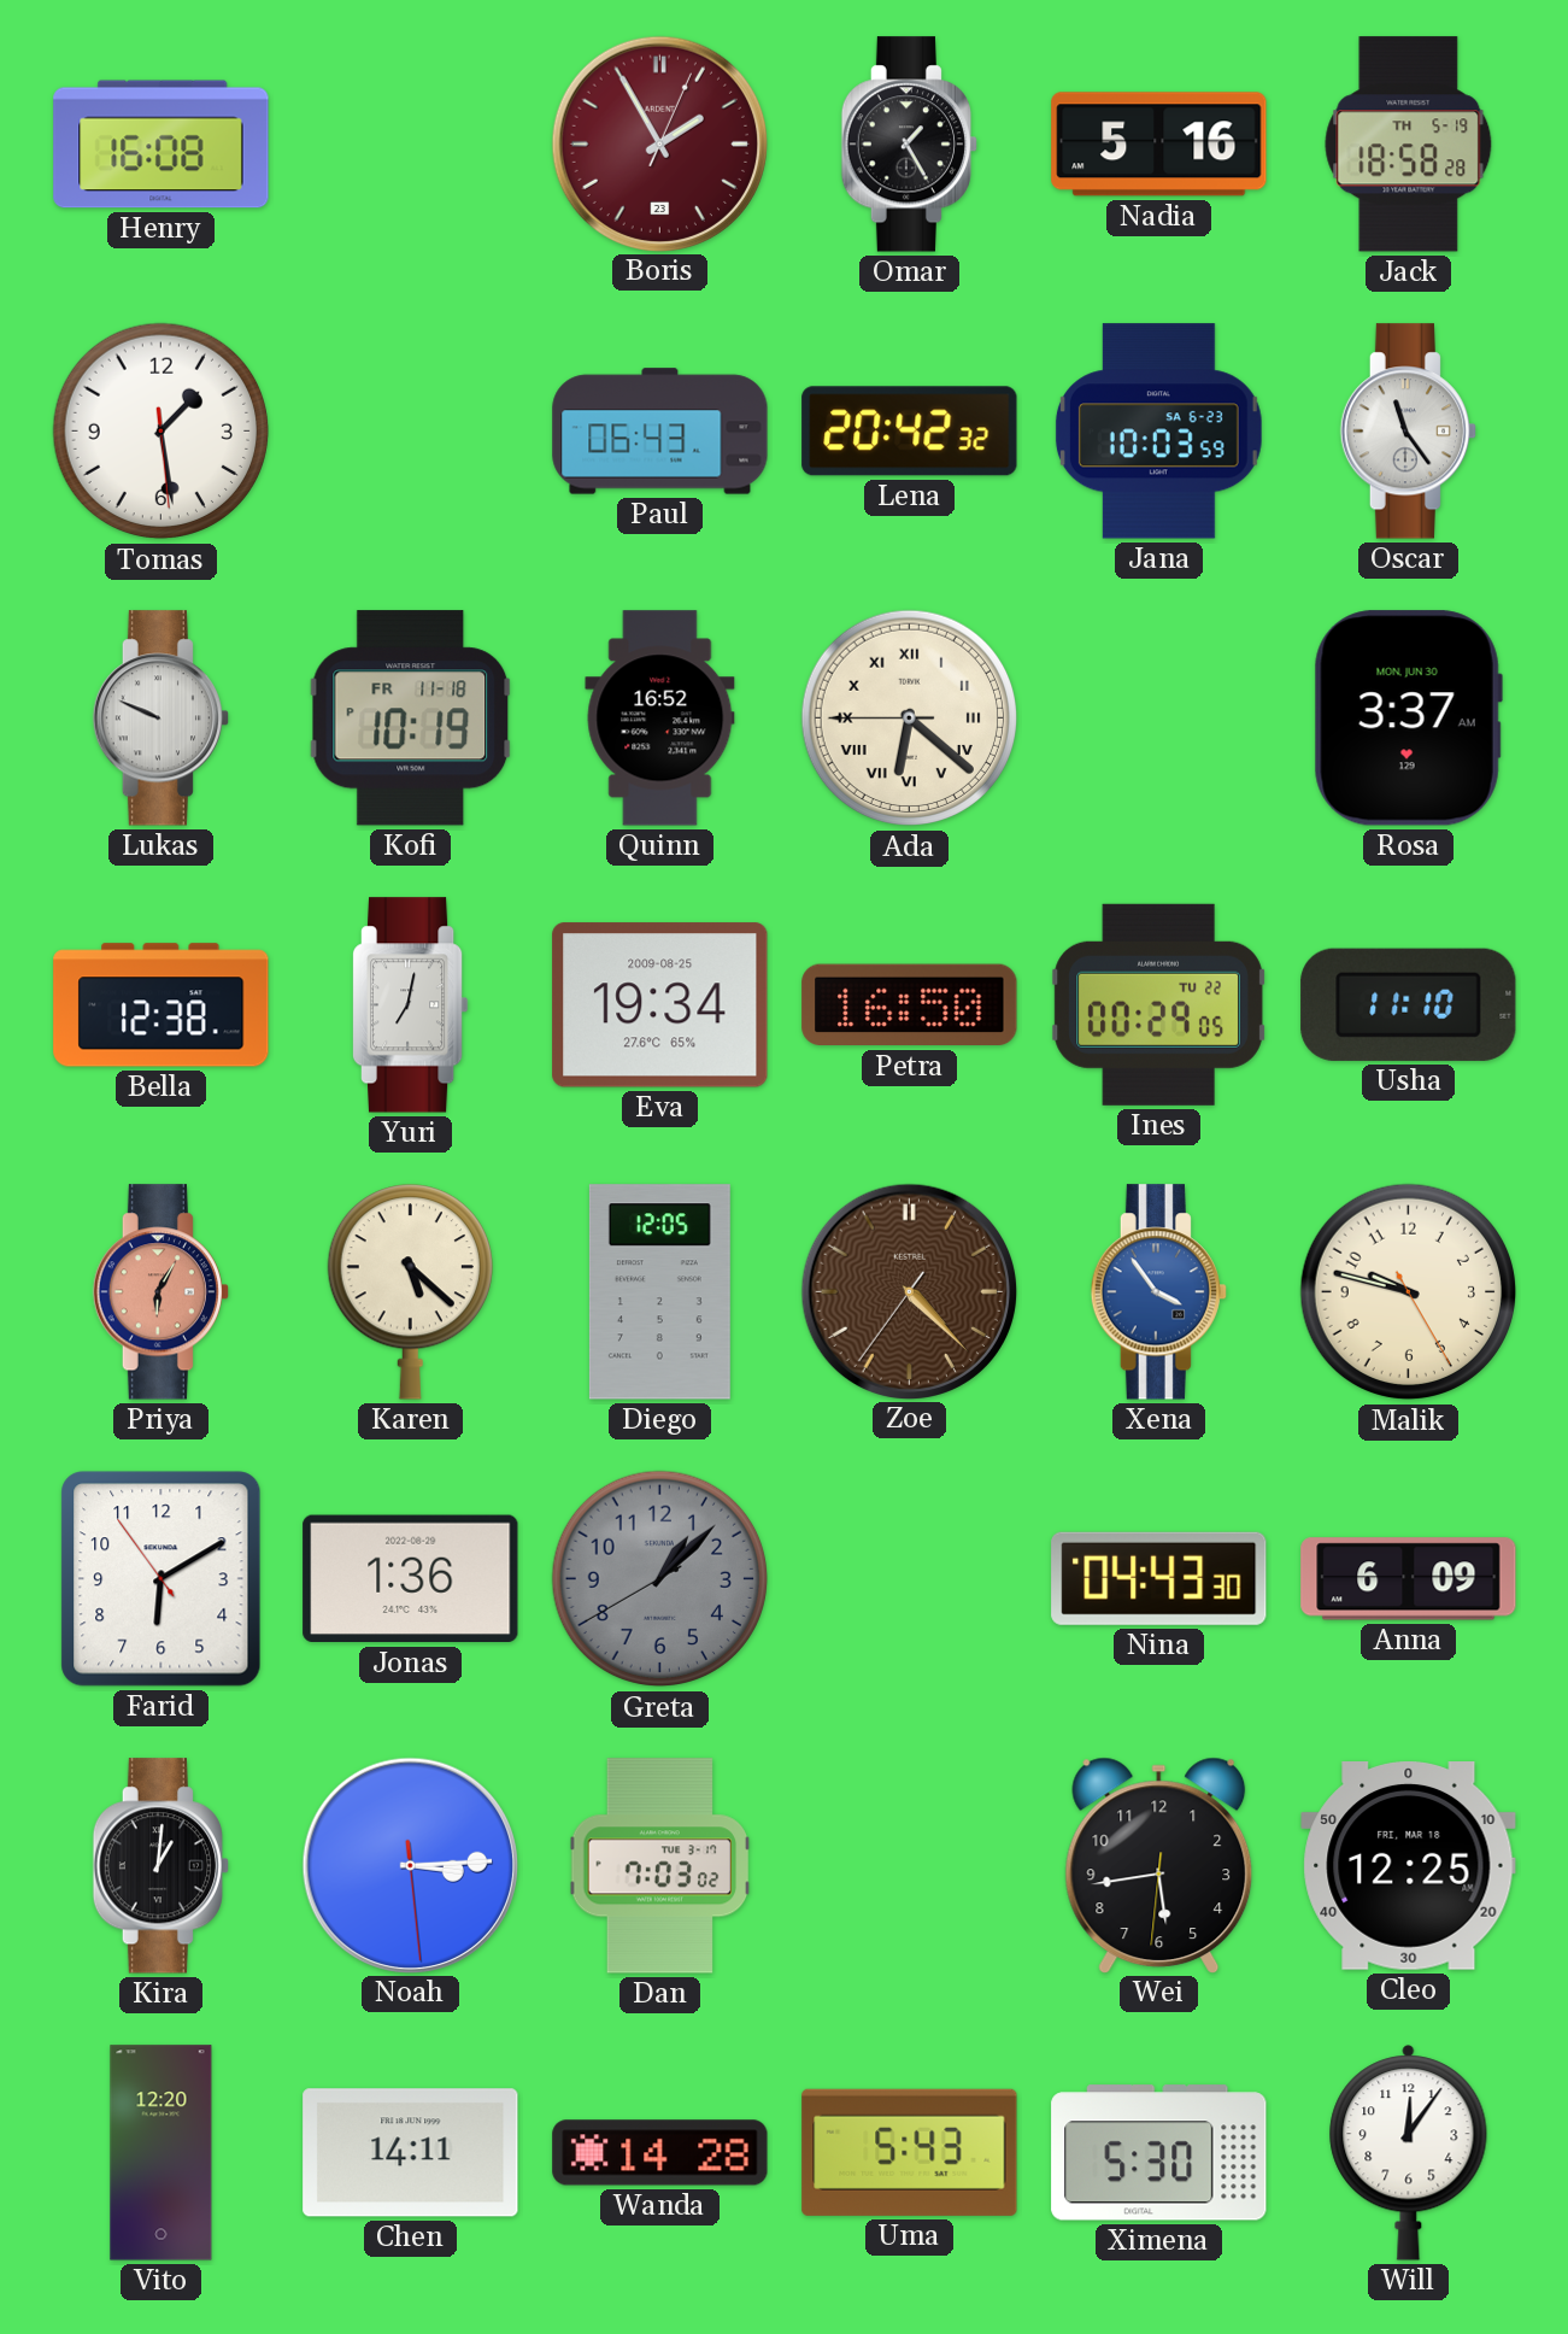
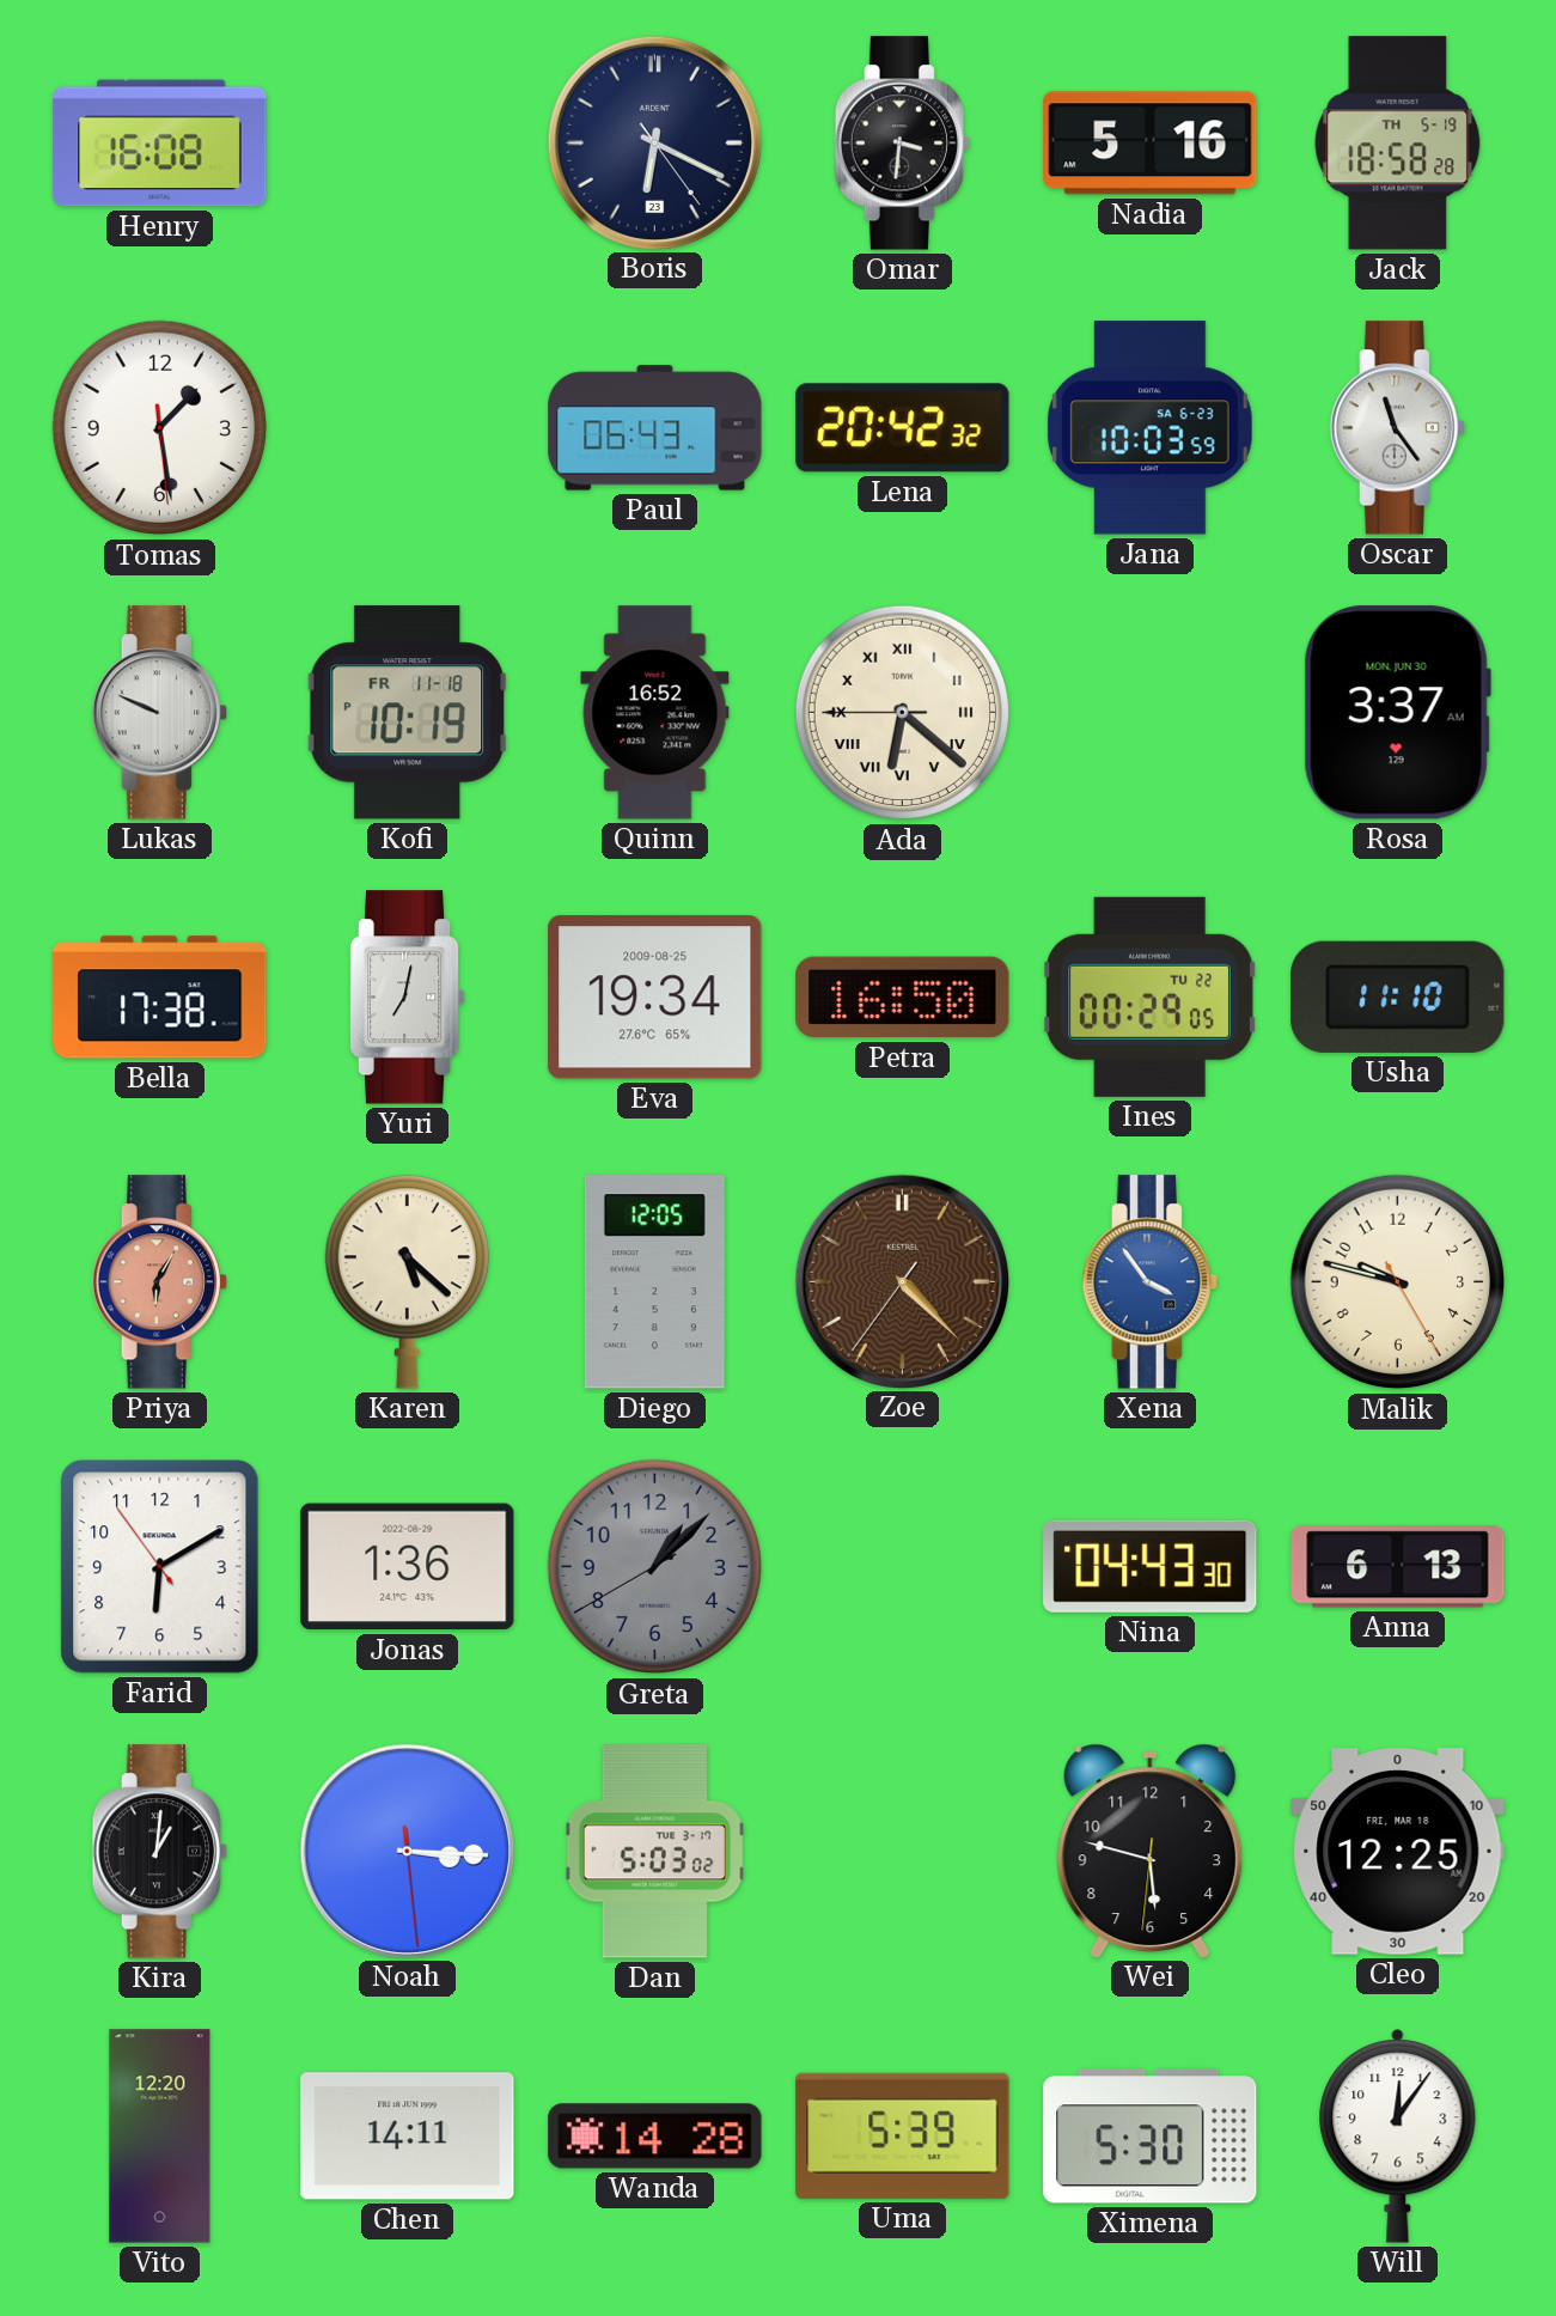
Boris: 1:55 -> 6:19
Boris dial: burgundy -> navy
Omar: 1:25 -> 3:31
Bella: 12:38 -> 17:38
Anna: 6:09 -> 6:13
Noah: 3:14 -> 3:15
Dan: 7:03 -> 5:03
Wei: 5:43 -> 5:47
Uma: 5:43 -> 5:39
